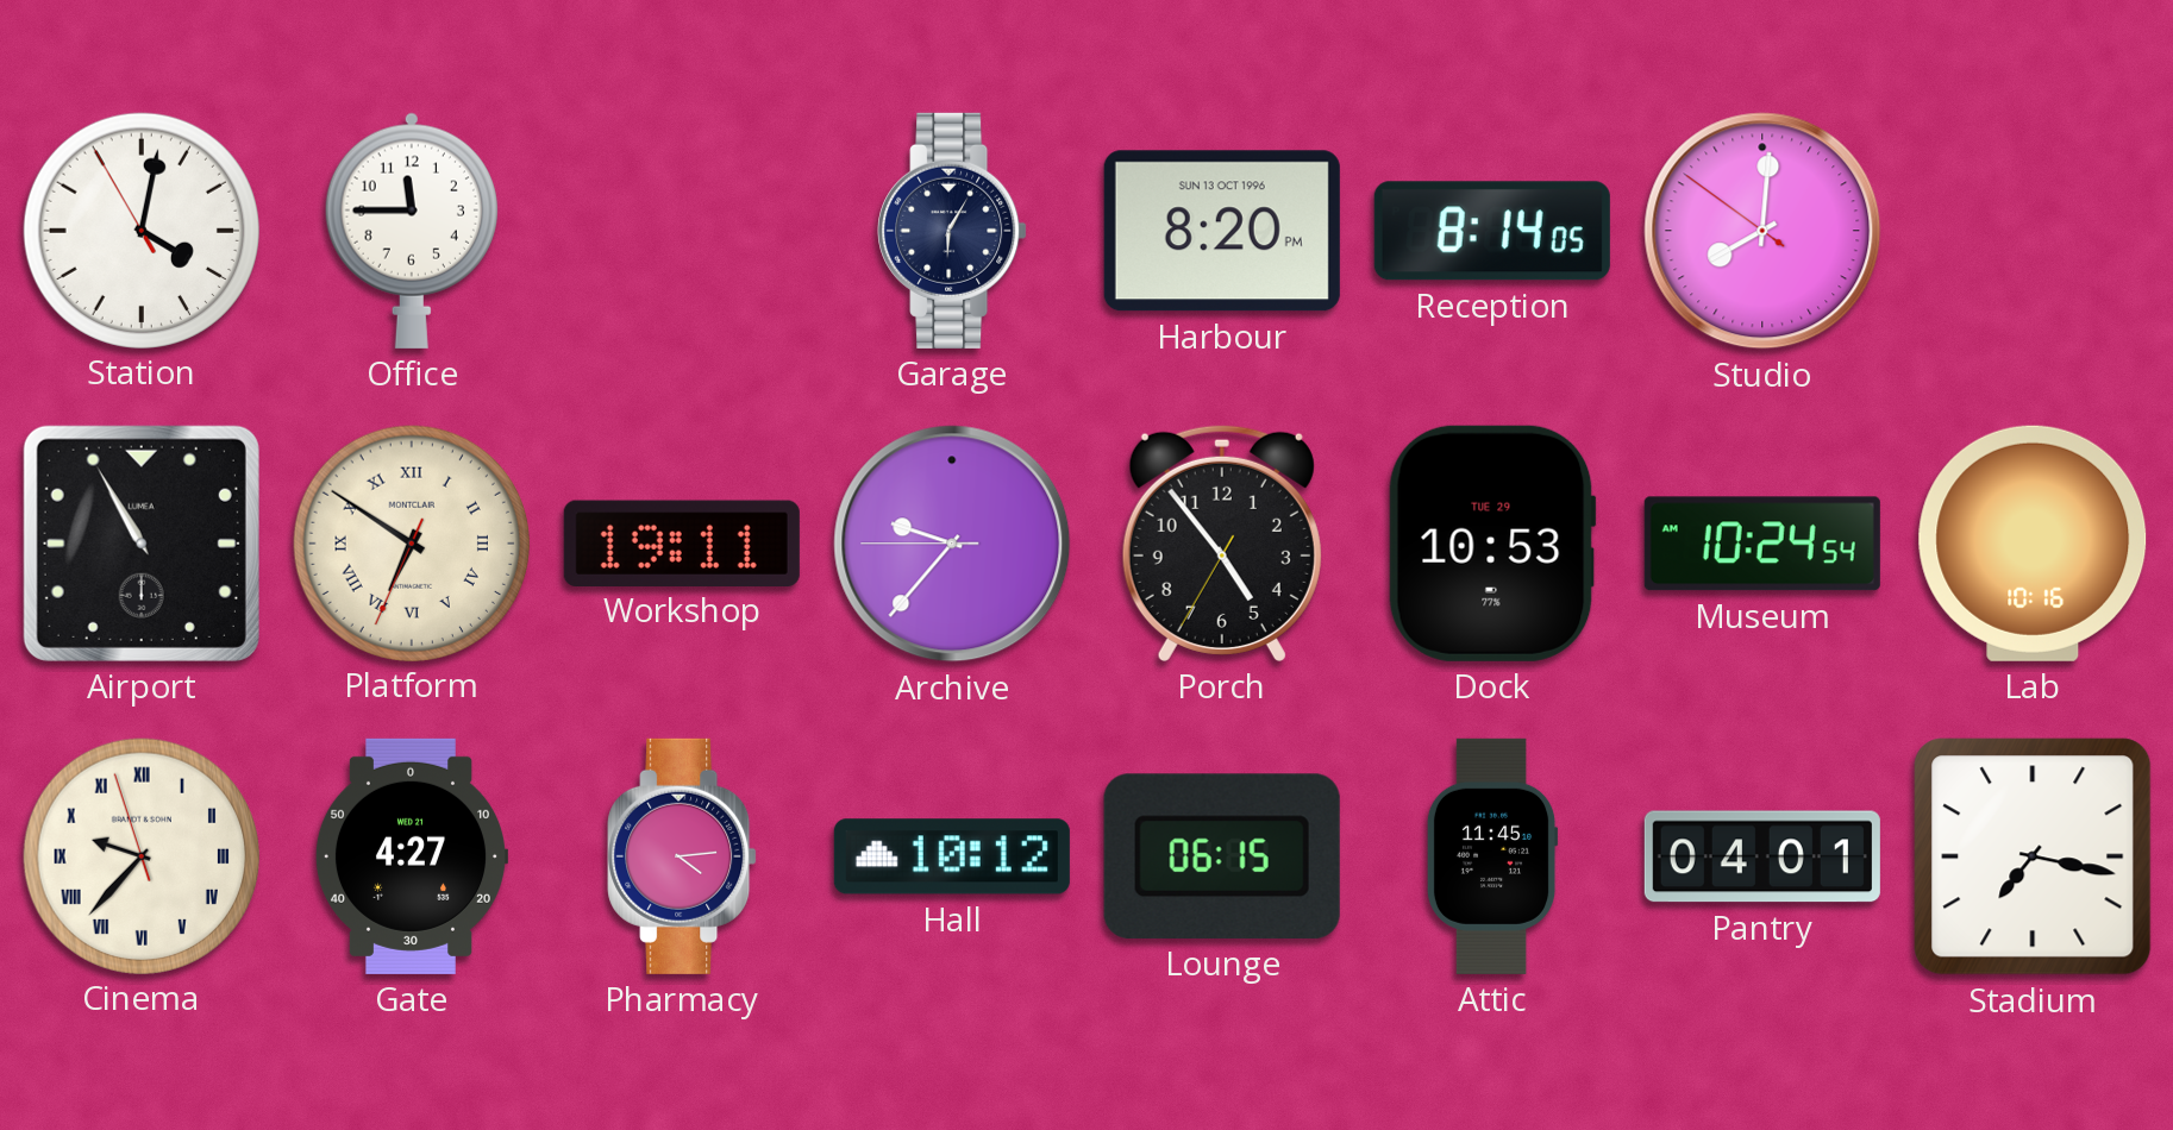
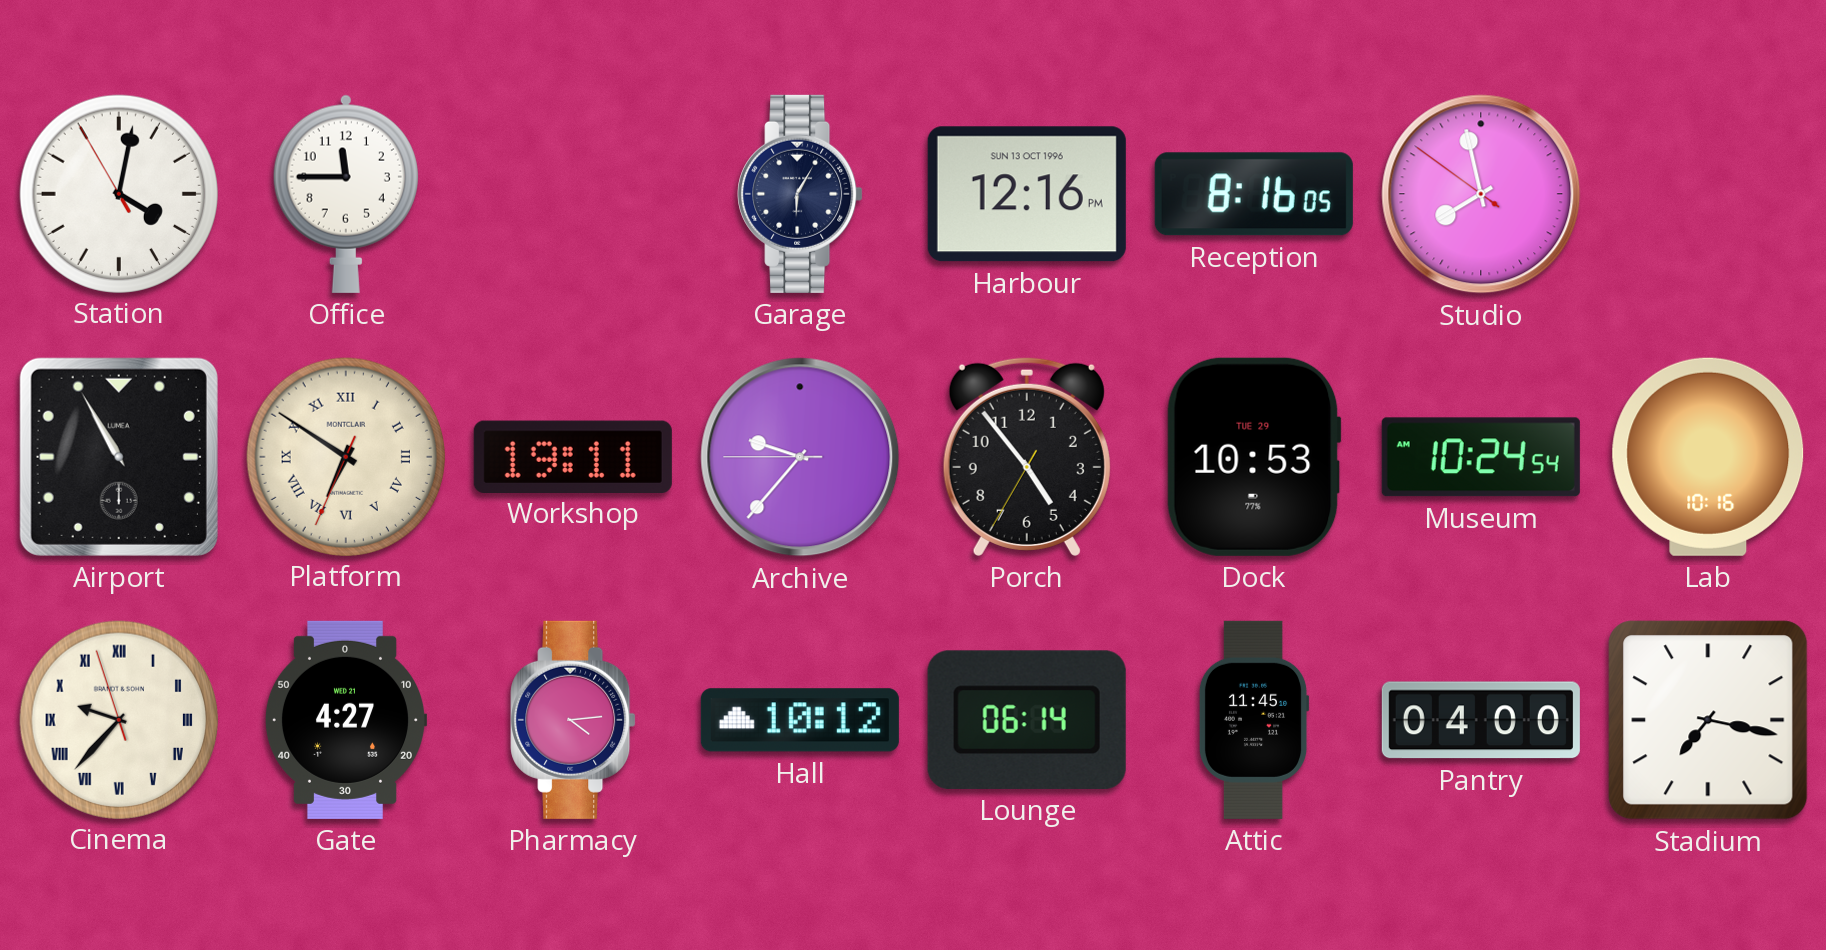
Harbour: 8:20 -> 12:16
Reception: 8:14 -> 8:16
Studio: 8:00 -> 7:57
Lounge: 06:15 -> 06:14
Pantry: 04:01 -> 04:00
